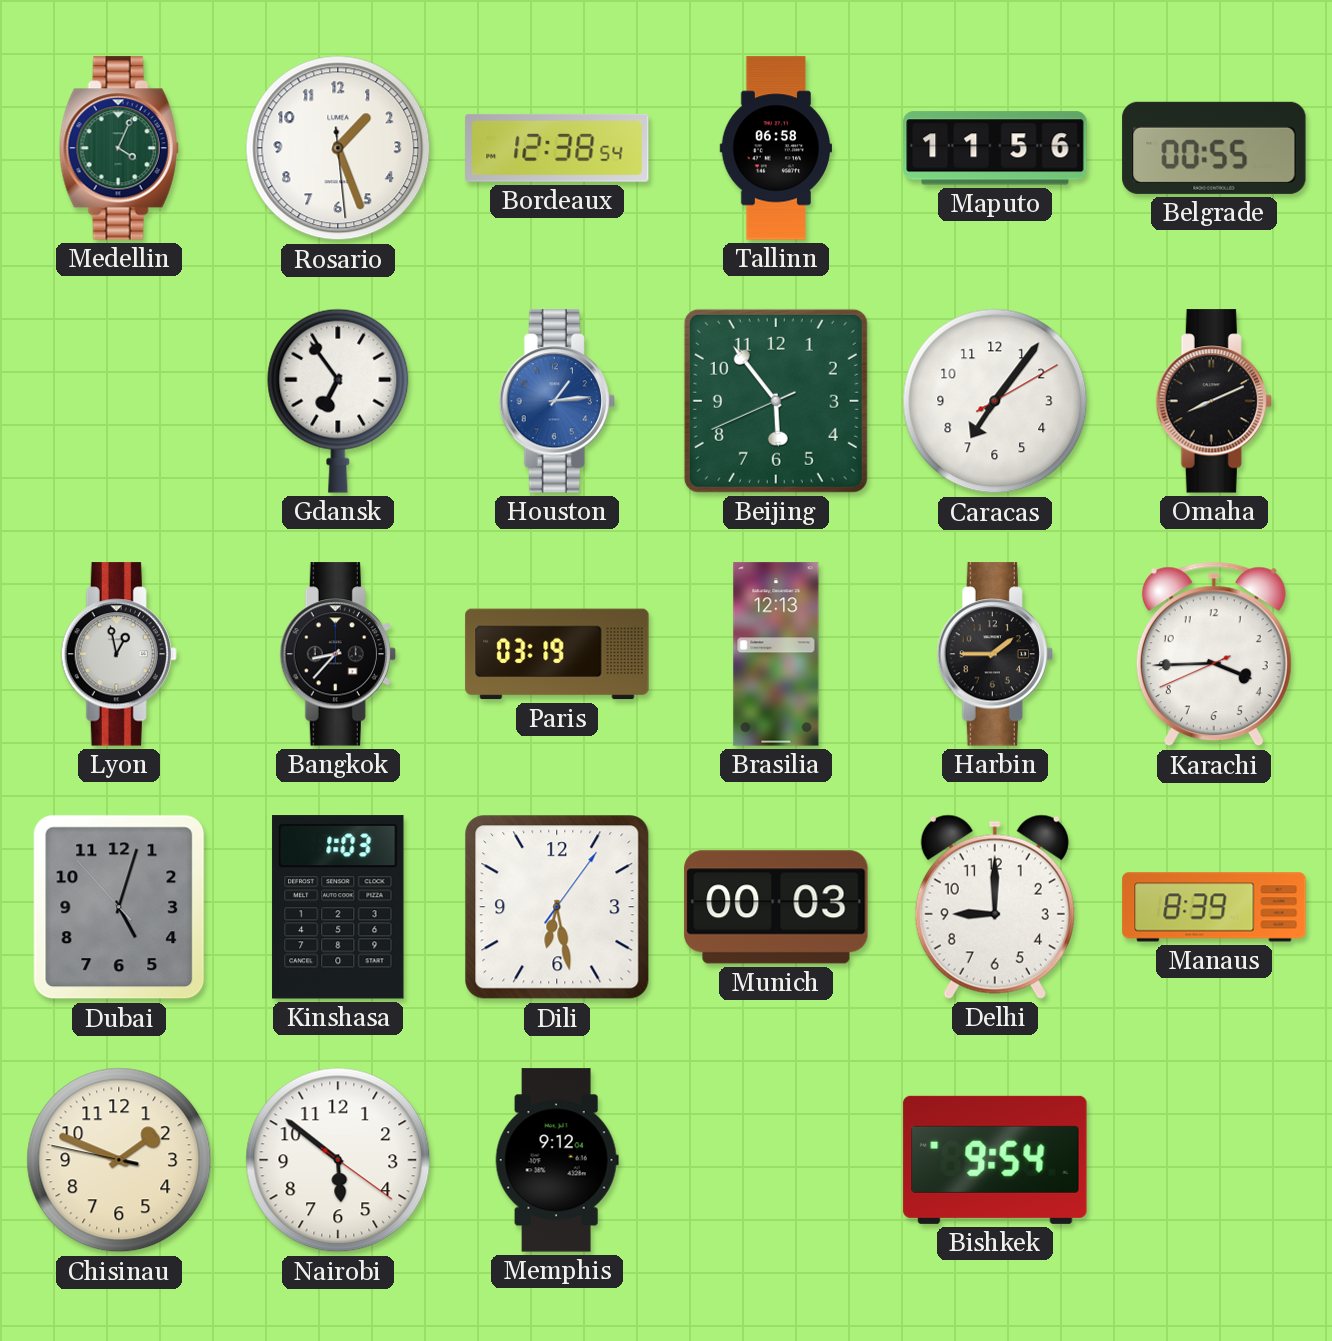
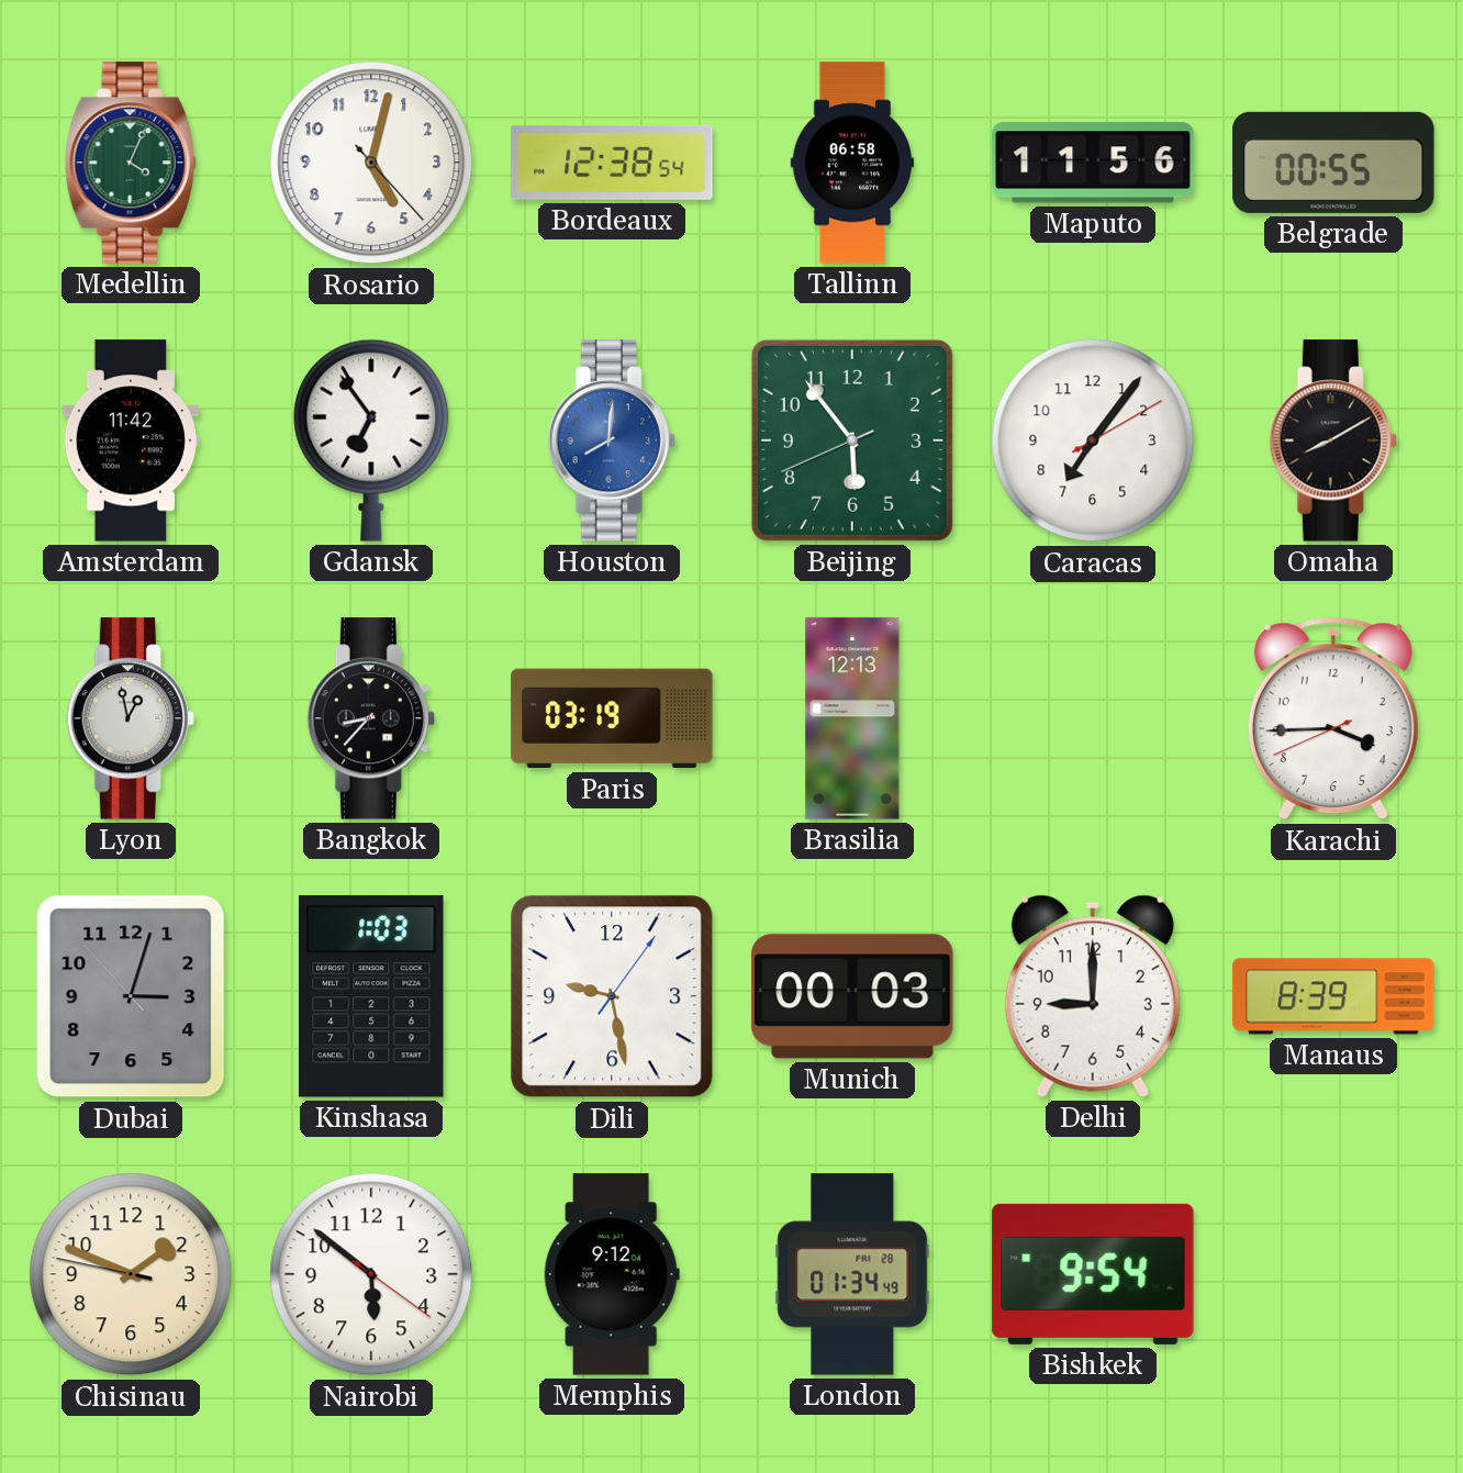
Rosario: 1:26 -> 5:02
Amsterdam: none -> 11:42
Houston: 1:14 -> 8:01
Omaha: 8:11 -> 8:10
Harbin: 1:45 -> none
Dubai: 5:02 -> 3:02
Dili: 6:28 -> 9:28
London: none -> 01:34
